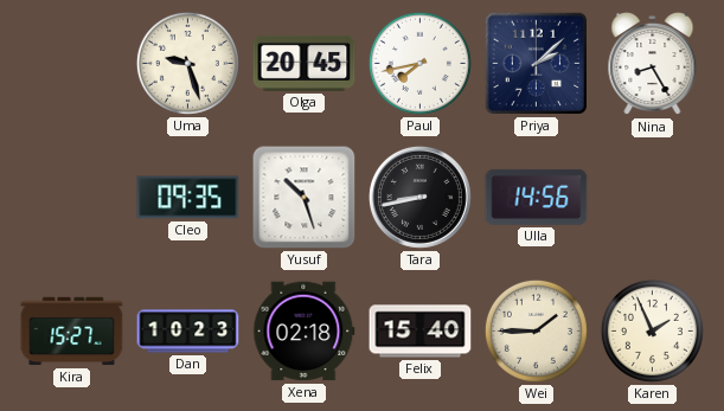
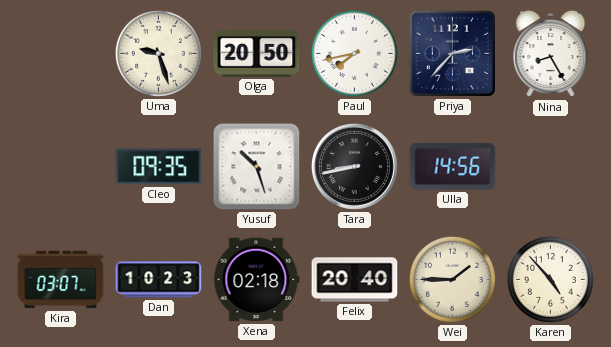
Olga: 20:45 -> 20:50
Priya: 2:08 -> 2:37
Kira: 15:27 -> 03:07
Felix: 15:40 -> 20:40
Karen: 1:56 -> 4:53
